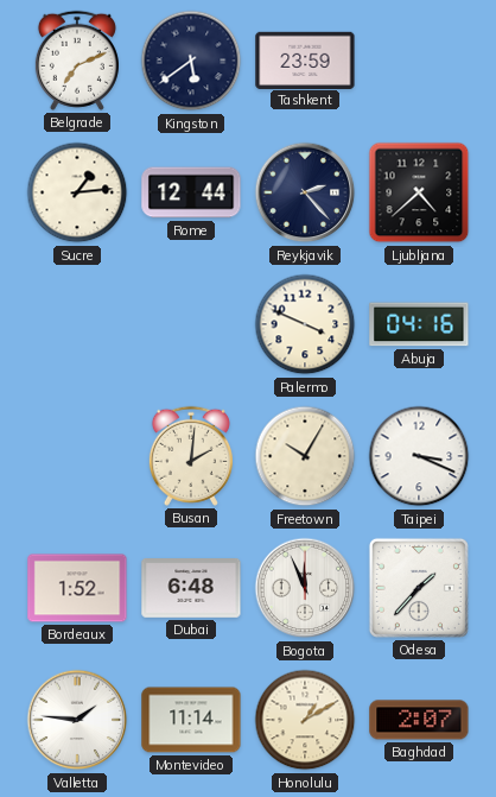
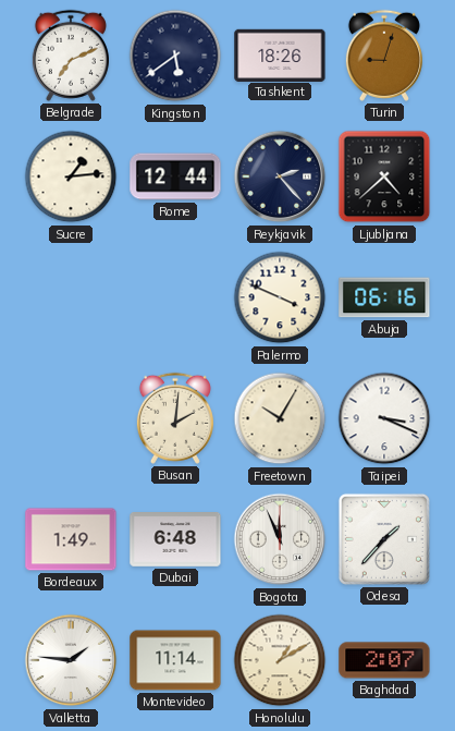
Tashkent: 23:59 -> 18:26
Turin: none -> 9:03
Abuja: 04:16 -> 06:16
Bordeaux: 1:52 -> 1:49
